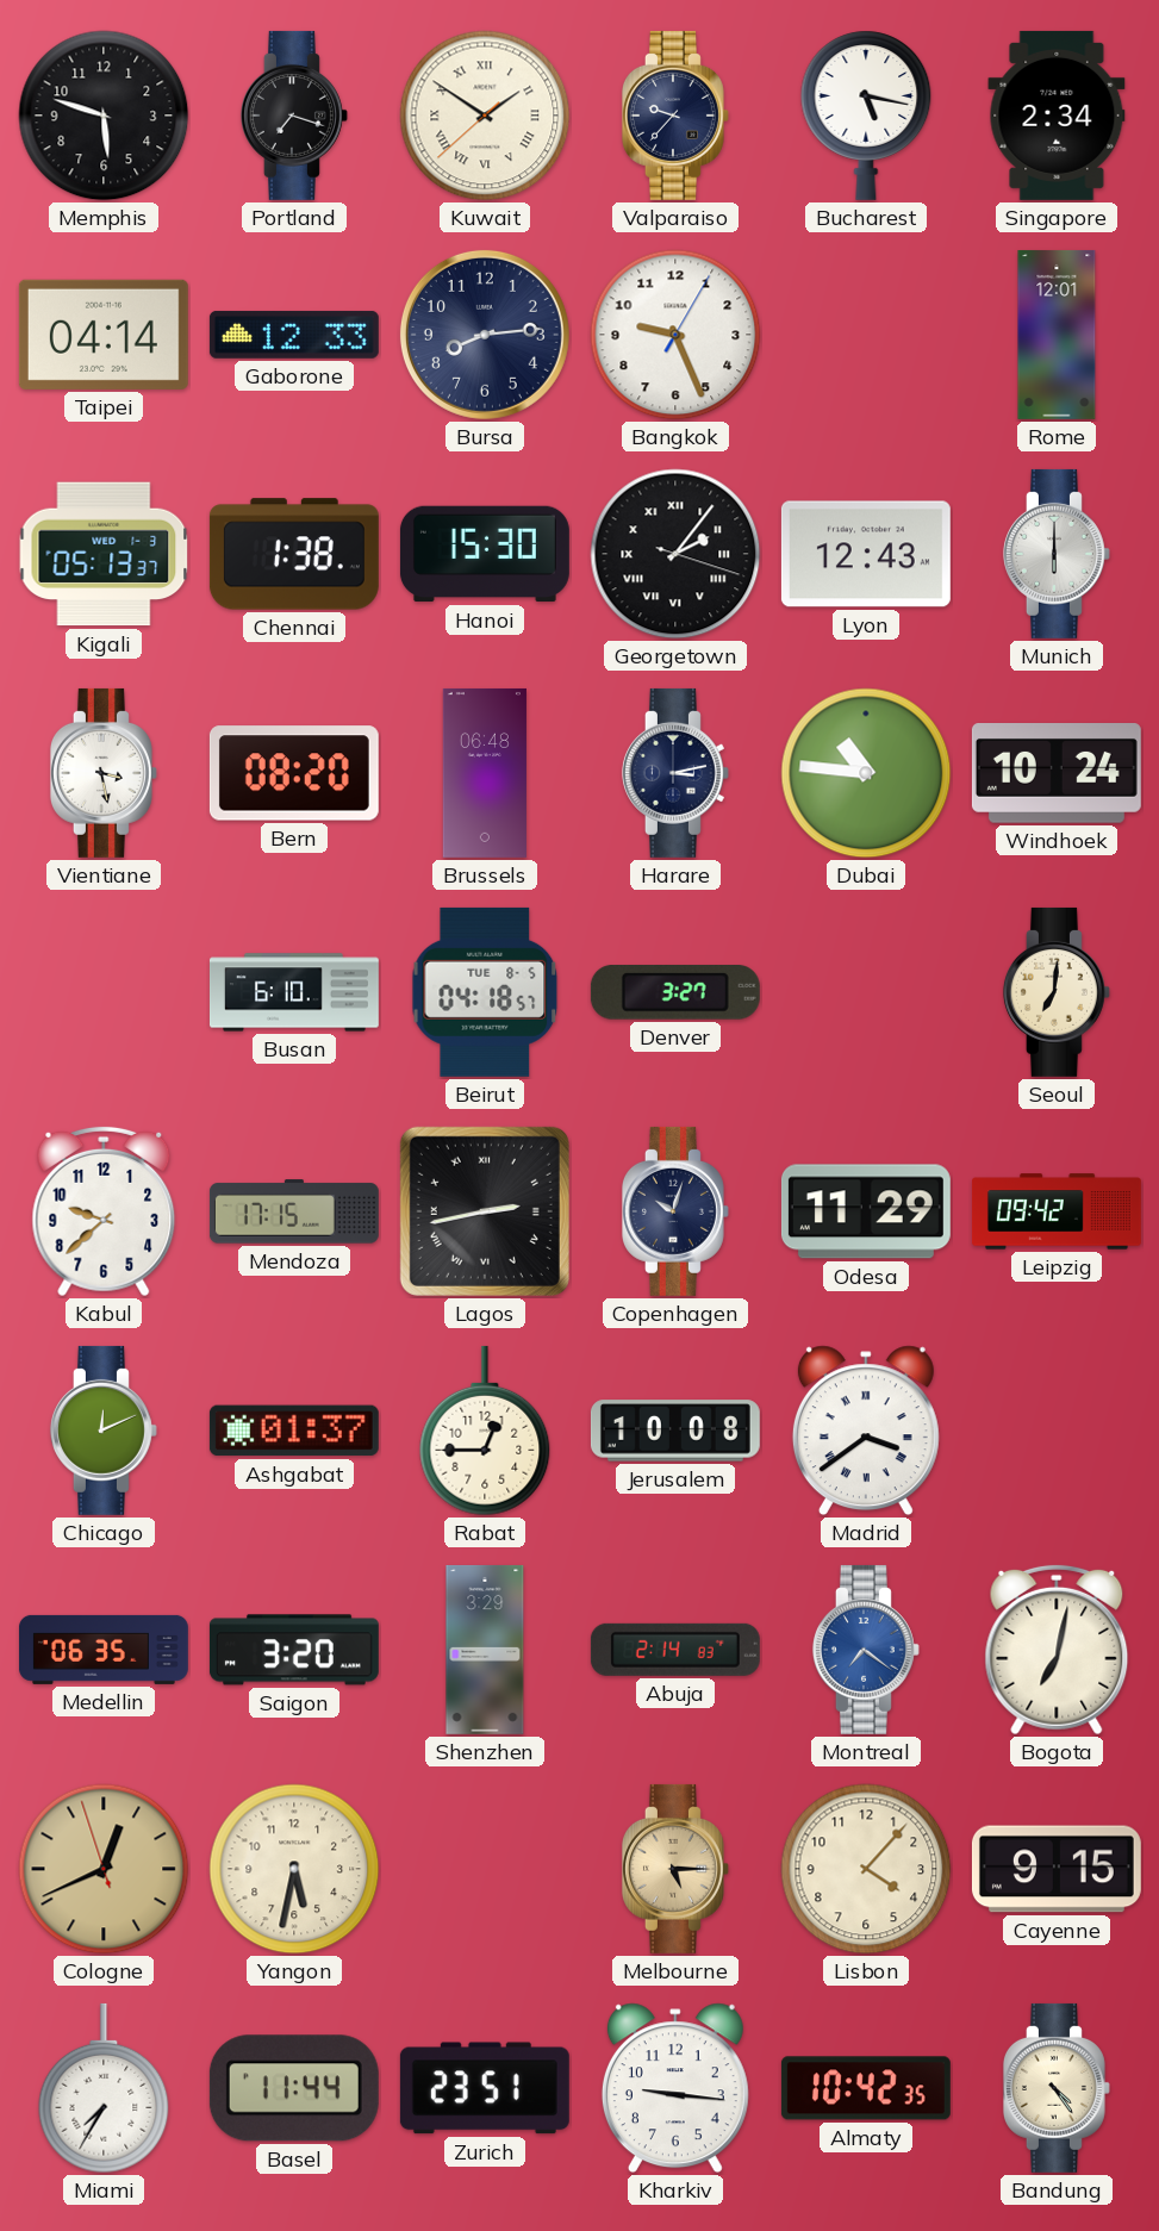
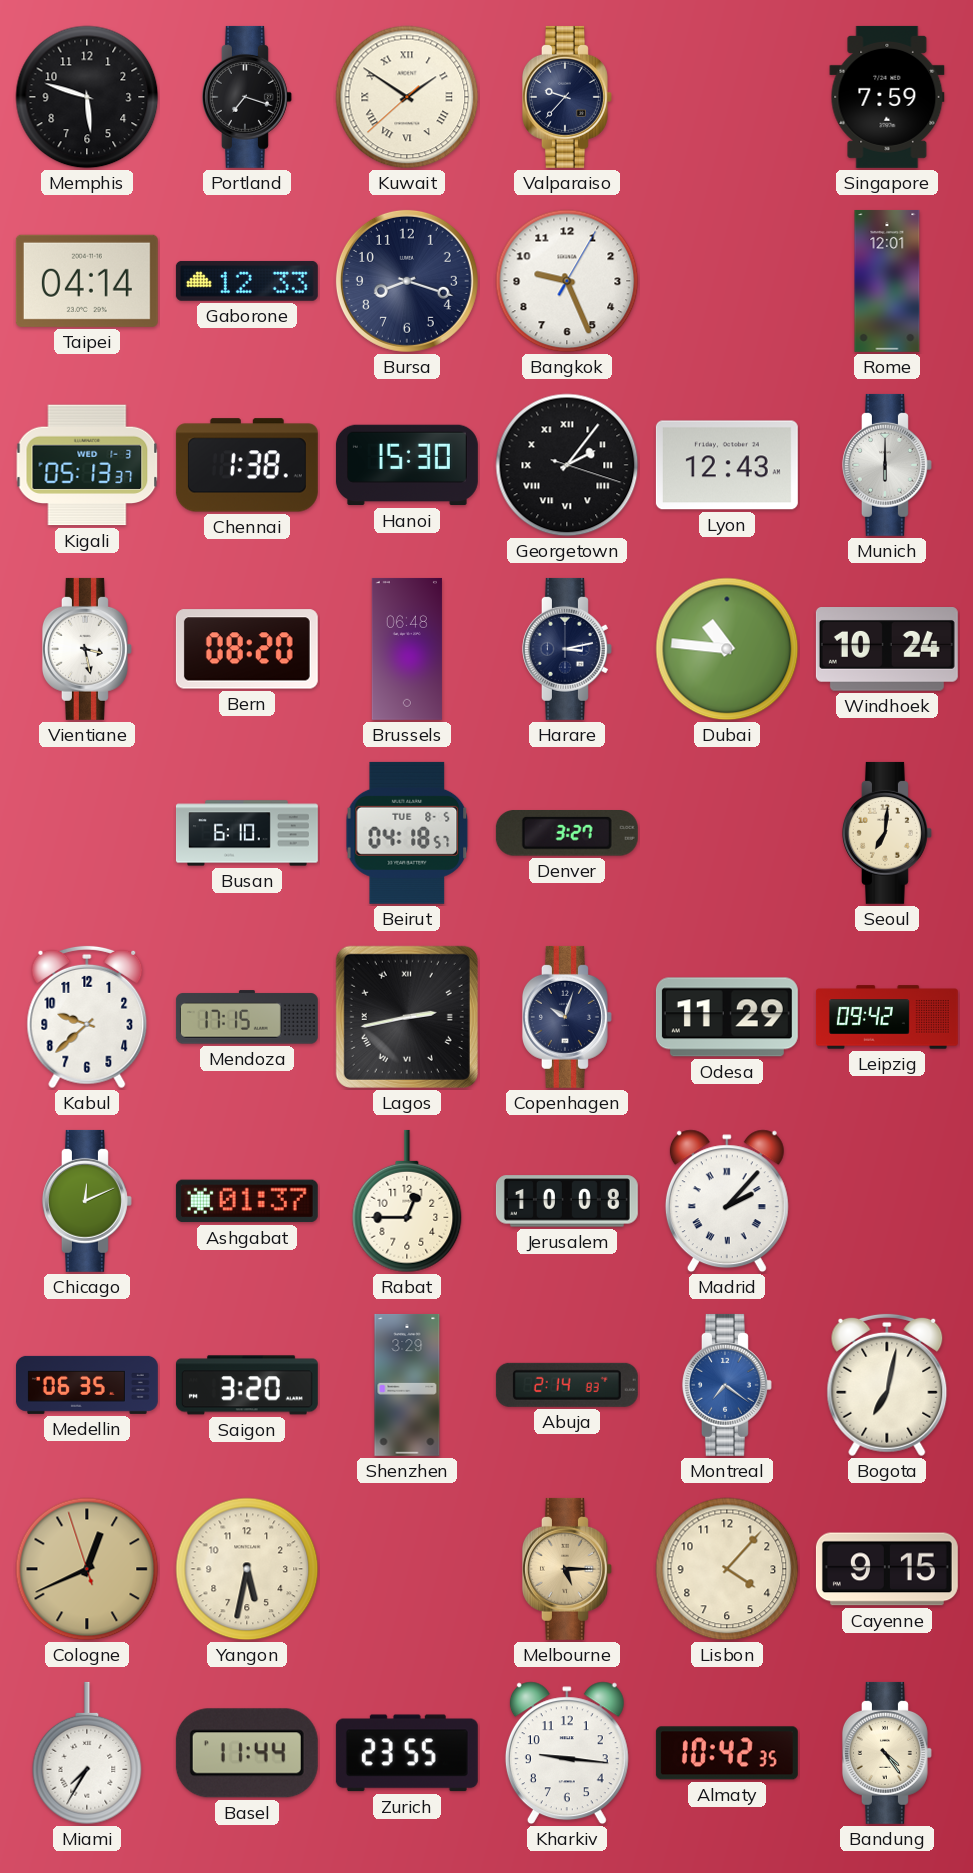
Bucharest: 5:17 -> none
Singapore: 2:34 -> 7:59
Bursa: 8:14 -> 8:18
Madrid: 3:39 -> 2:07
Zurich: 23:51 -> 23:55
